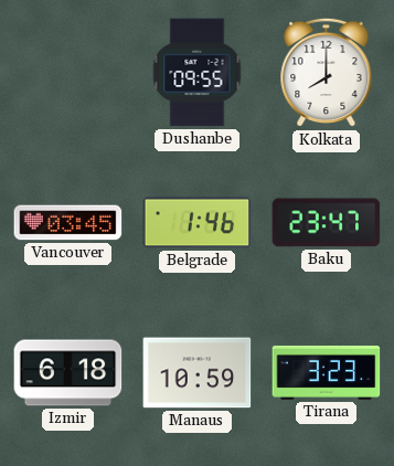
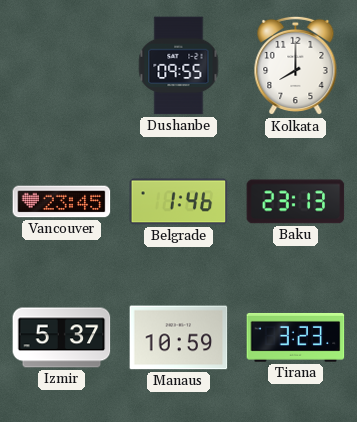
Vancouver: 03:45 -> 23:45
Baku: 23:47 -> 23:13
Izmir: 6:18 -> 5:37
